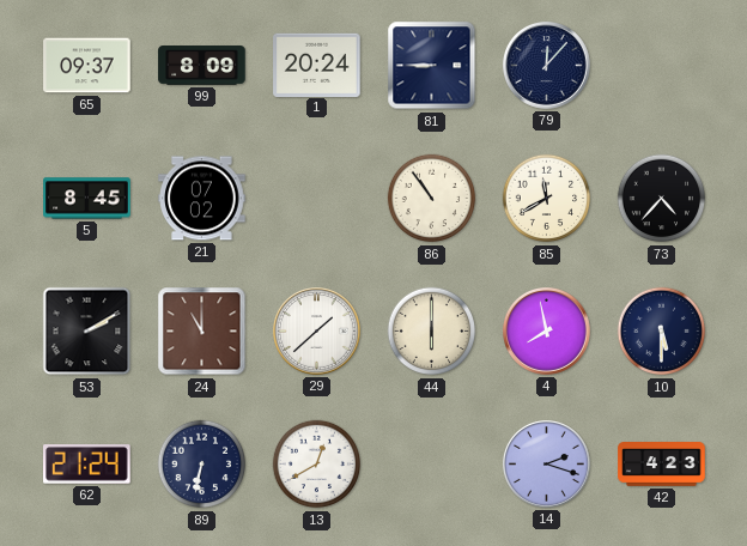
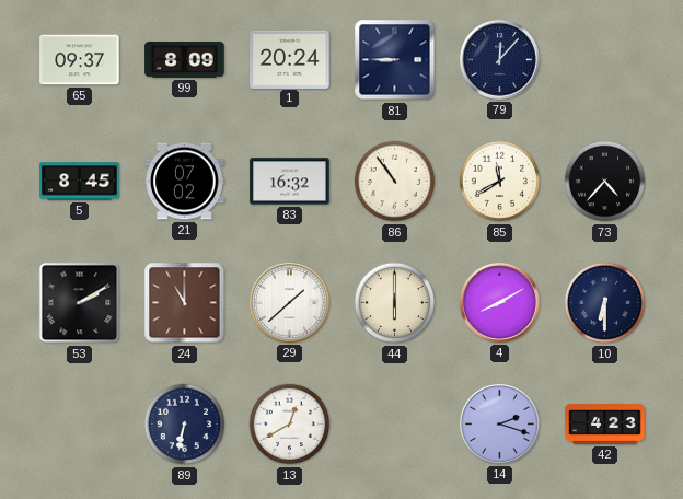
83: none -> 16:32
4: 7:58 -> 8:10
10: 5:30 -> 6:30
62: 21:24 -> none
